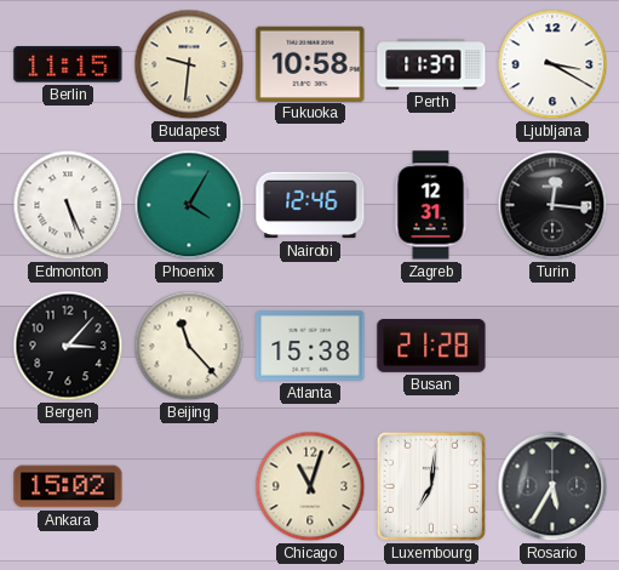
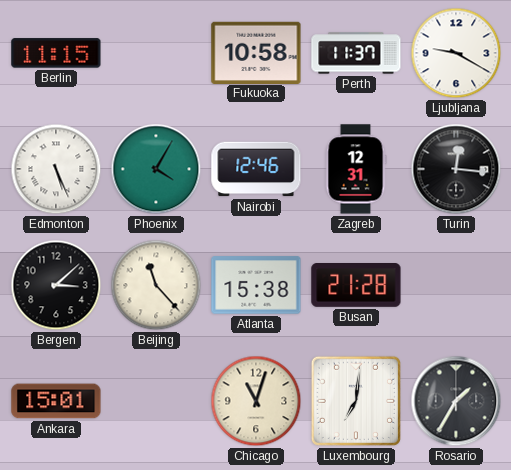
Budapest: 9:31 -> none
Ljubljana: 3:20 -> 9:20
Bergen: 3:07 -> 3:08
Ankara: 15:02 -> 15:01
Rosario: 5:35 -> 1:35
